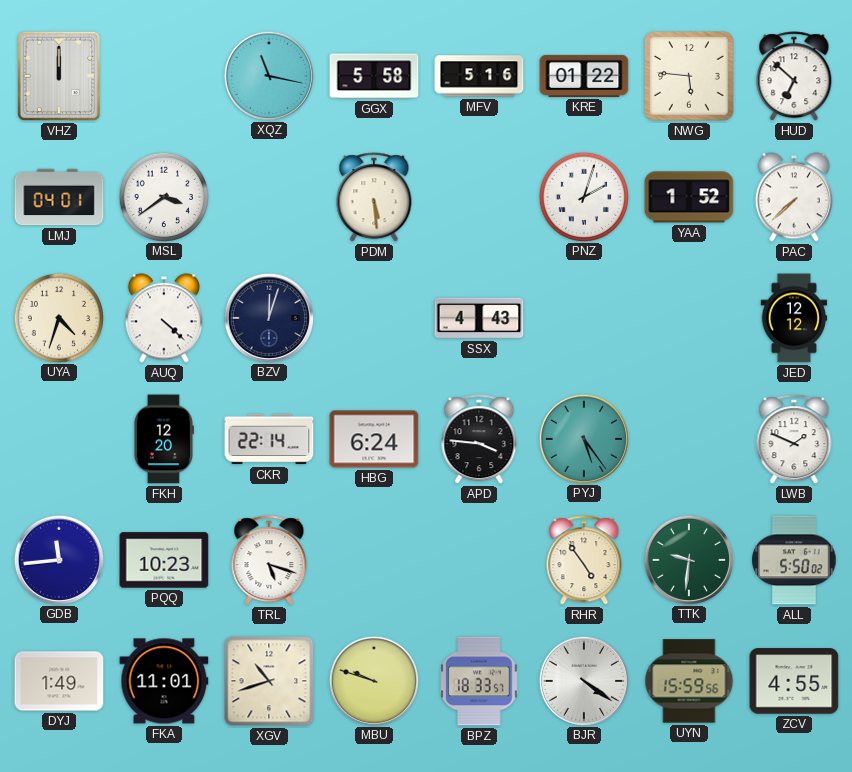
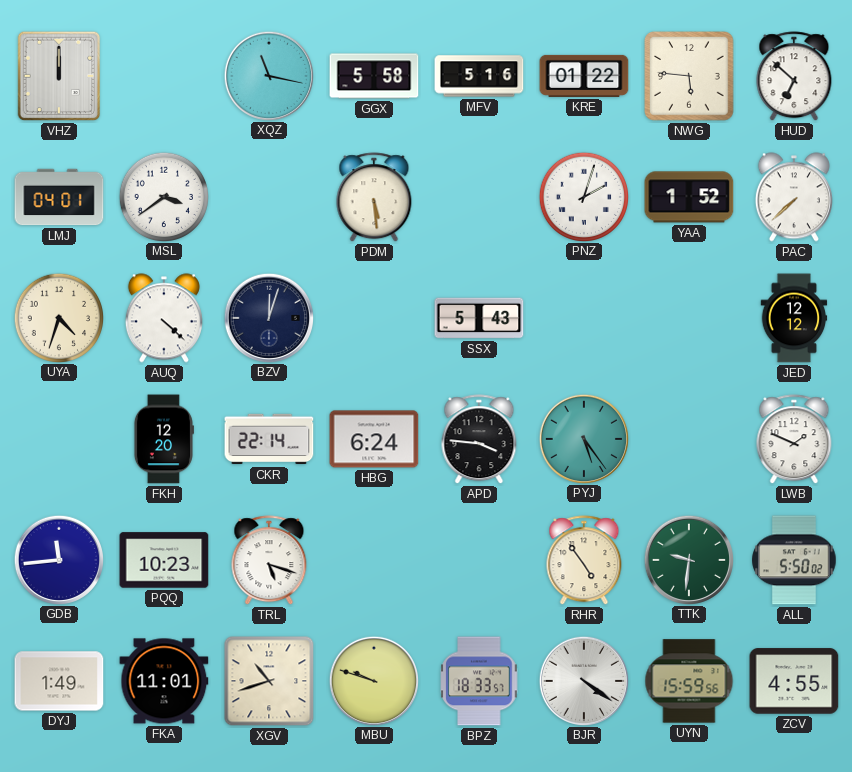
SSX: 4:43 -> 5:43
